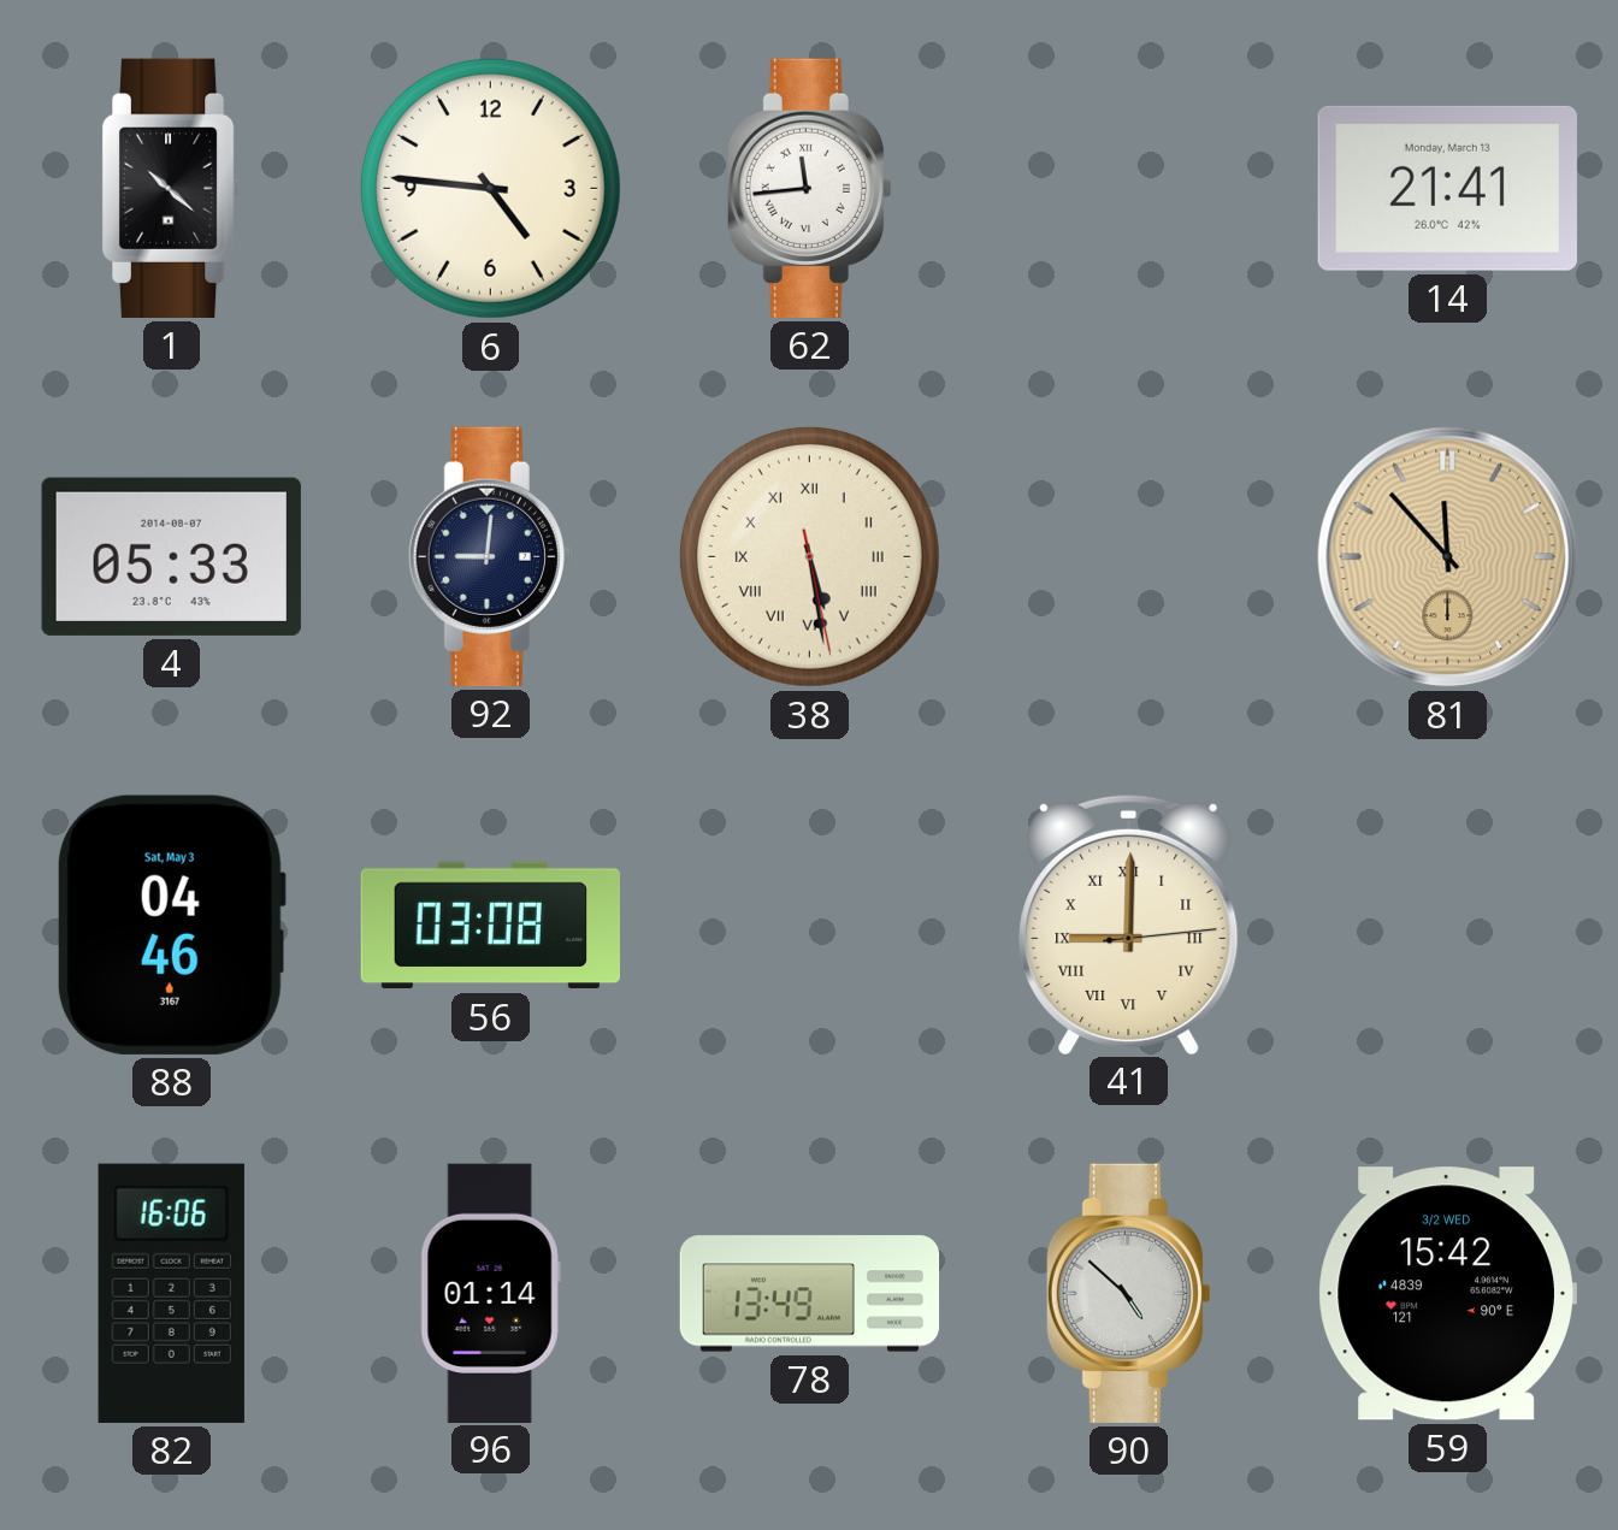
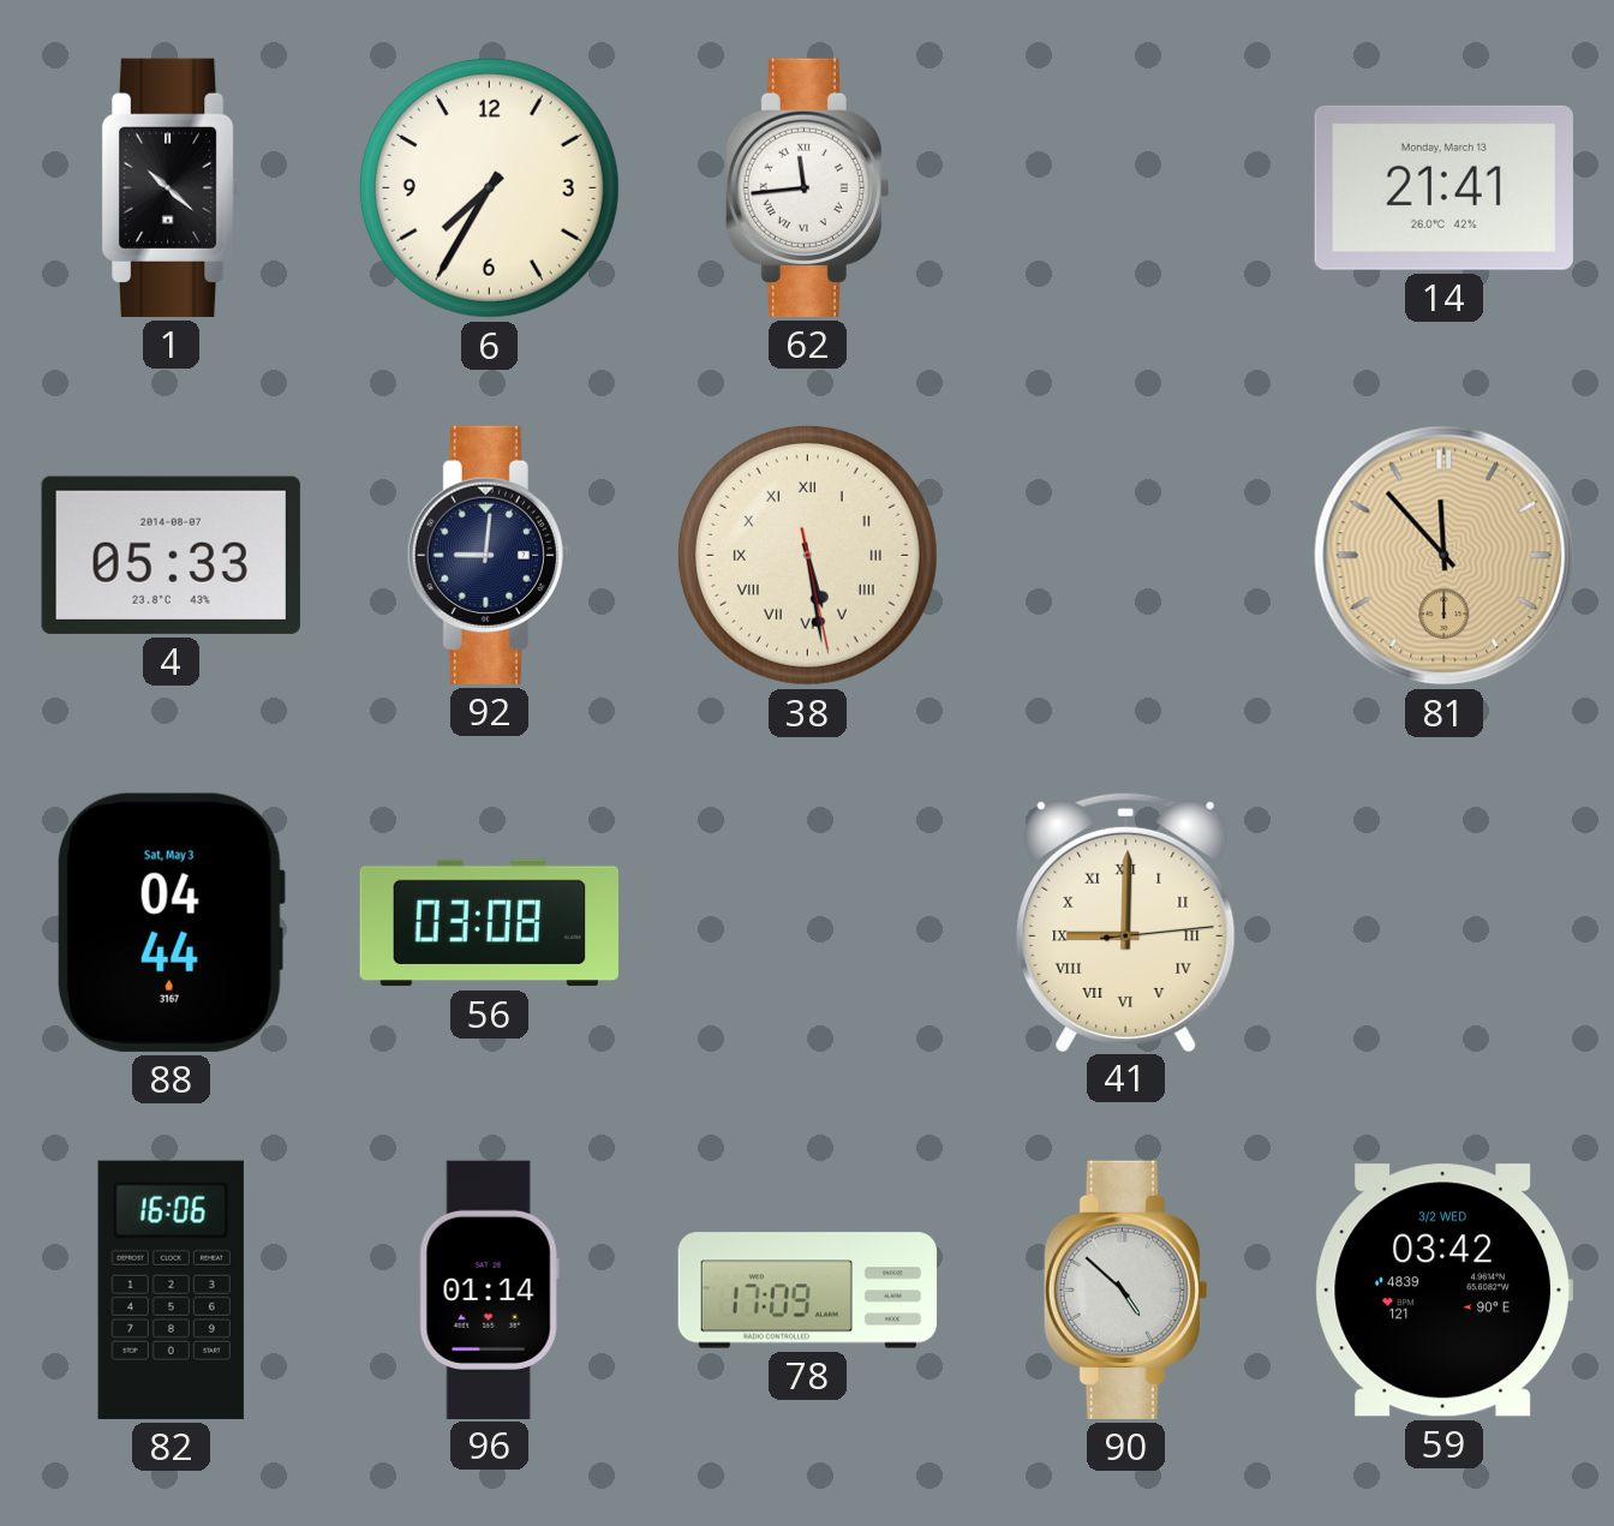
6: 4:46 -> 7:35
88: 04:46 -> 04:44
78: 13:49 -> 17:09
59: 15:42 -> 03:42
